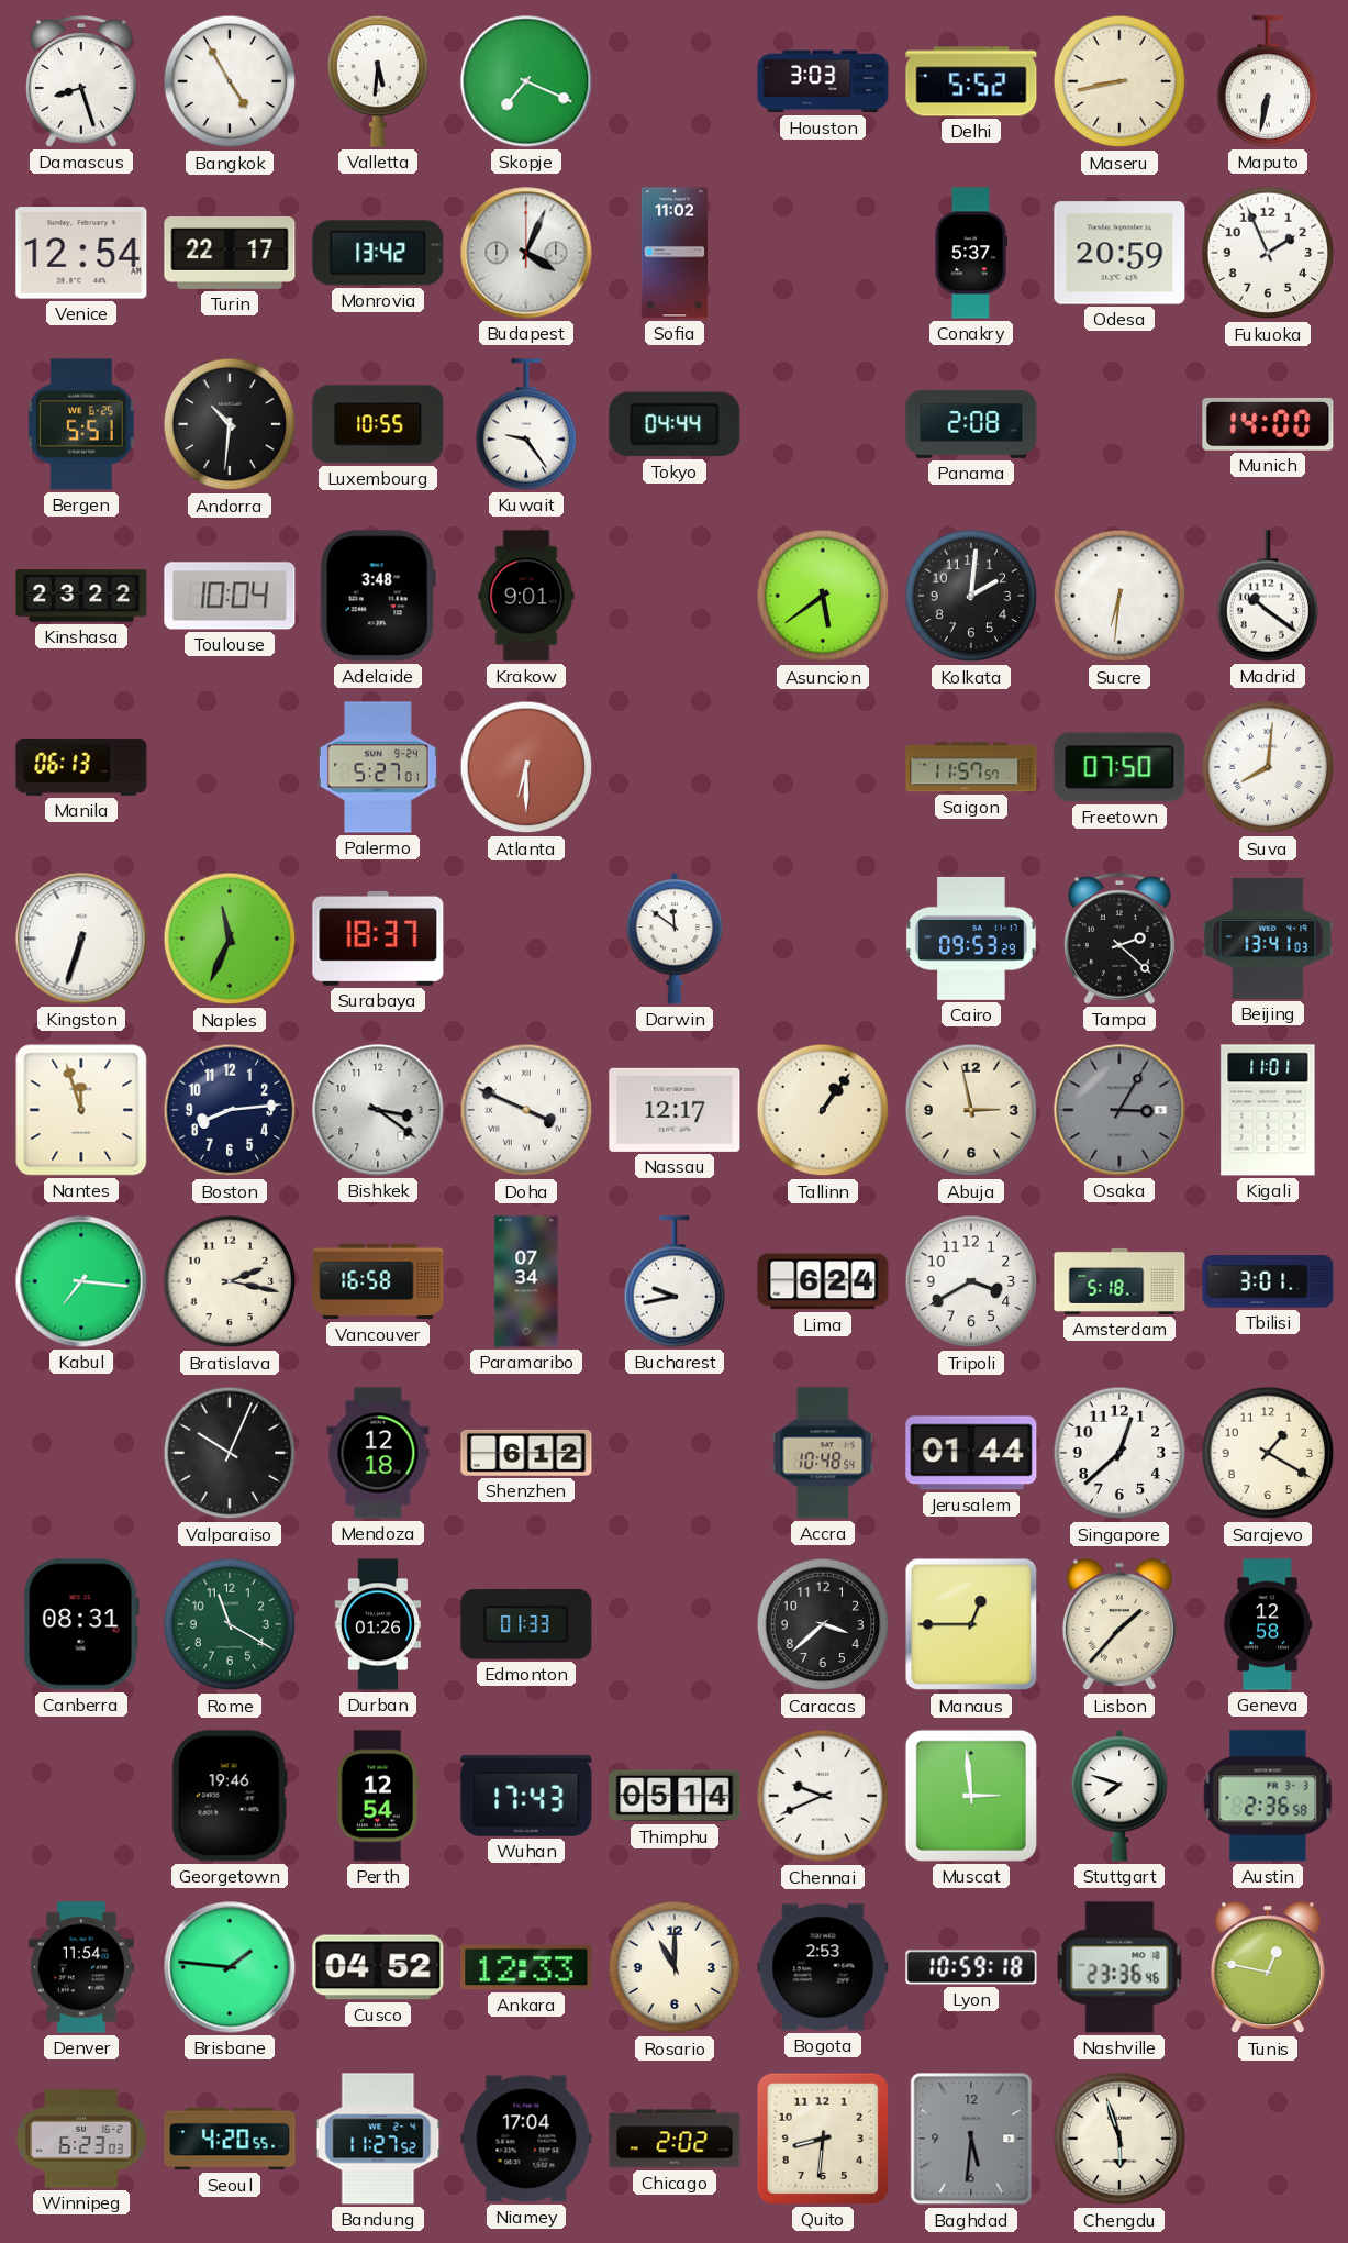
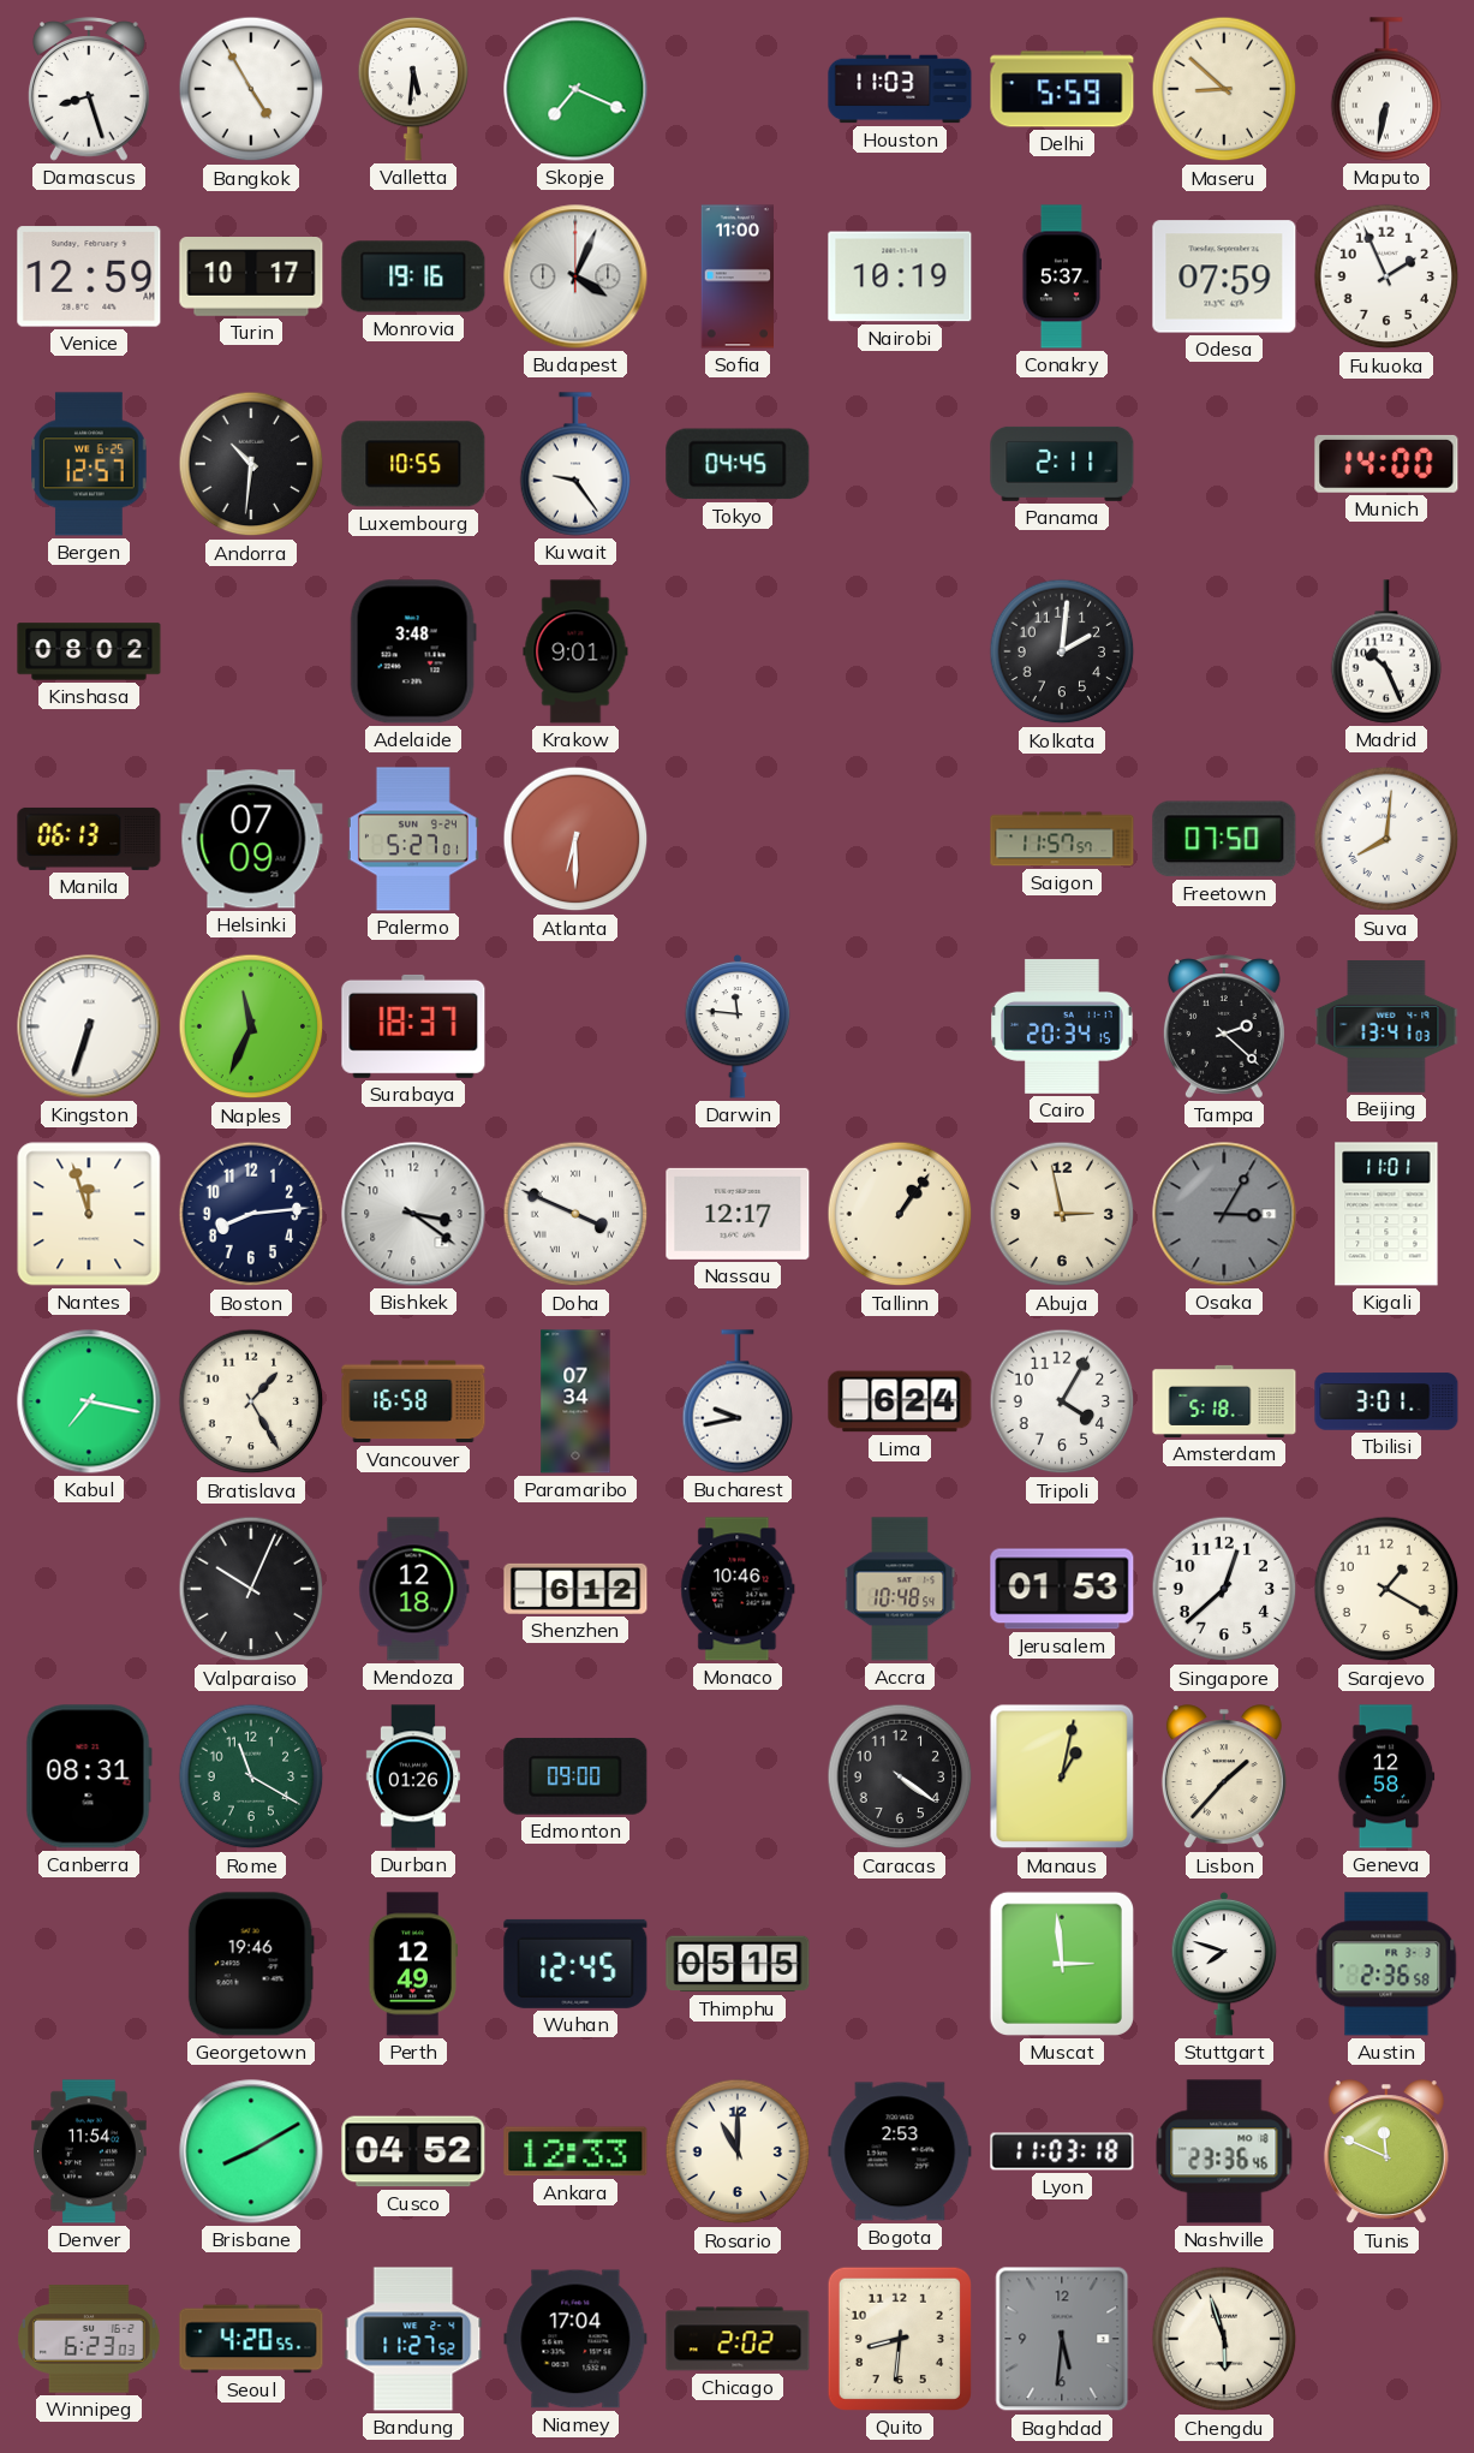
Houston: 3:03 -> 11:03
Delhi: 5:52 -> 5:59
Maseru: 8:43 -> 8:52
Venice: 12:54 -> 12:59
Turin: 22:17 -> 10:17
Monrovia: 13:42 -> 19:16
Sofia: 11:02 -> 11:00
Nairobi: none -> 10:19
Odesa: 20:59 -> 07:59
Bergen: 5:51 -> 12:57
Tokyo: 04:44 -> 04:45
Panama: 2:08 -> 2:11
Kinshasa: 23:22 -> 08:02
Toulouse: 10:04 -> none
Asuncion: 5:39 -> none
Sucre: 6:31 -> none
Madrid: 10:21 -> 10:26
Helsinki: none -> 07:09
Darwin: 11:51 -> 11:46
Cairo: 09:53 -> 20:34
Kabul: 7:16 -> 7:17
Bratislava: 2:17 -> 1:25
Tripoli: 3:40 -> 4:05
Monaco: none -> 10:46
Jerusalem: 01:44 -> 01:53
Edmonton: 01:33 -> 09:00
Caracas: 3:38 -> 4:21
Manaus: 12:45 -> 1:02
Perth: 12:54 -> 12:49
Wuhan: 17:43 -> 12:45
Thimphu: 05:14 -> 05:15
Chennai: 9:41 -> none
Brisbane: 1:46 -> 8:10
Lyon: 10:59 -> 11:03
Tunis: 12:47 -> 11:49
